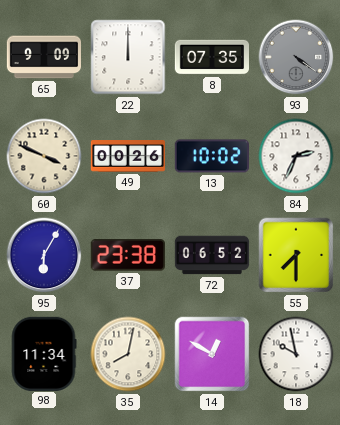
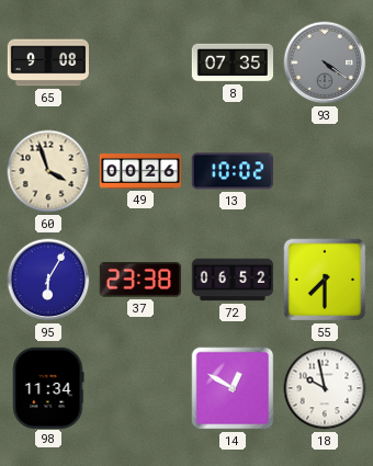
65: 9:09 -> 9:08
22: 12:00 -> none
60: 3:49 -> 3:57
84: 2:34 -> none
35: 8:02 -> none
